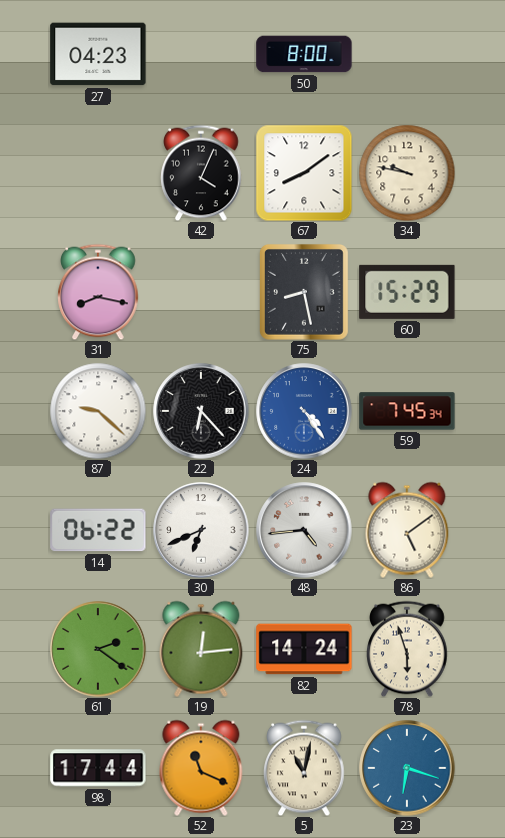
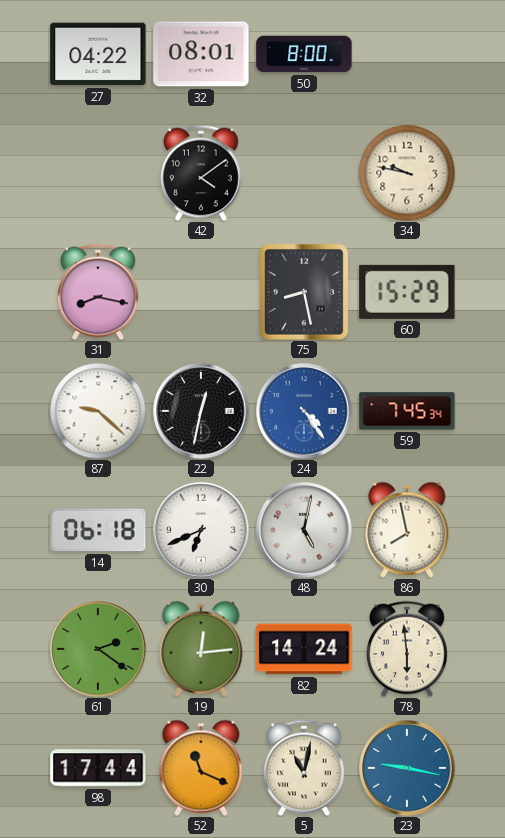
27: 04:23 -> 04:22
32: none -> 08:01
42: 4:04 -> 4:09
67: 8:09 -> none
22: 6:23 -> 12:32
14: 06:22 -> 06:18
48: 4:44 -> 5:02
86: 5:09 -> 7:58
78: 5:57 -> 5:59
23: 6:18 -> 9:17
